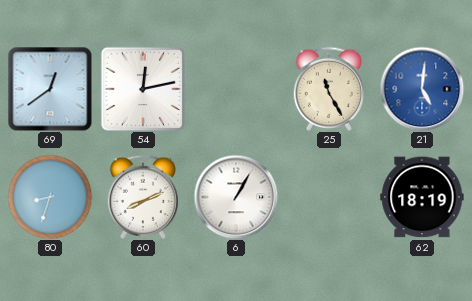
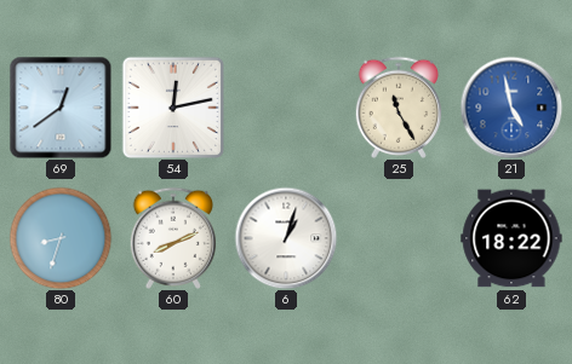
21: 5:01 -> 4:58
6: 1:05 -> 1:03
62: 18:19 -> 18:22
